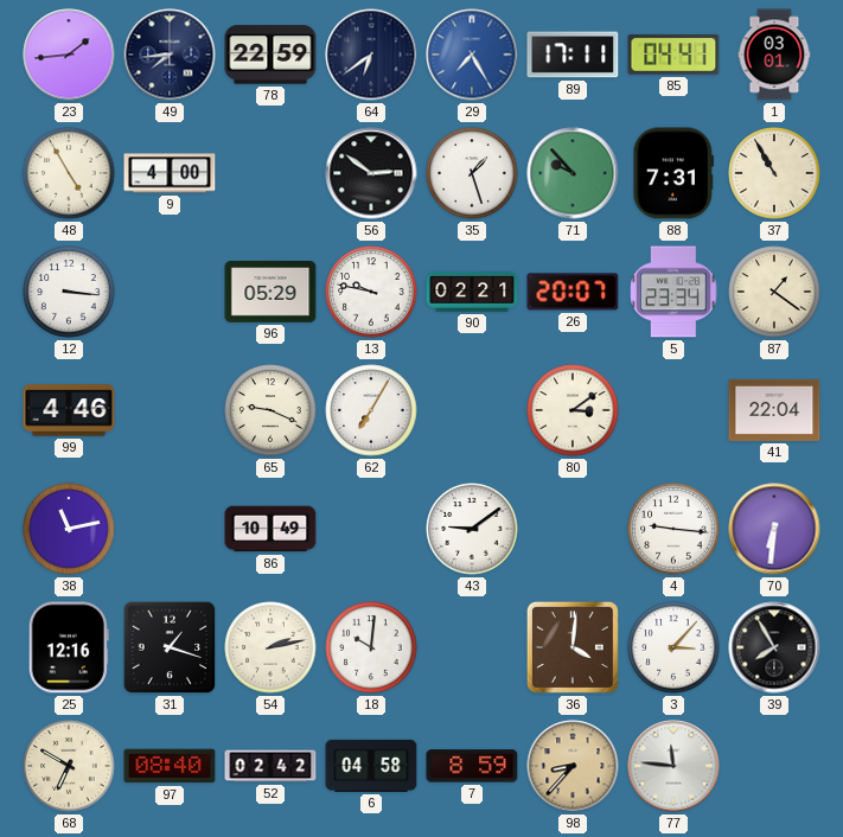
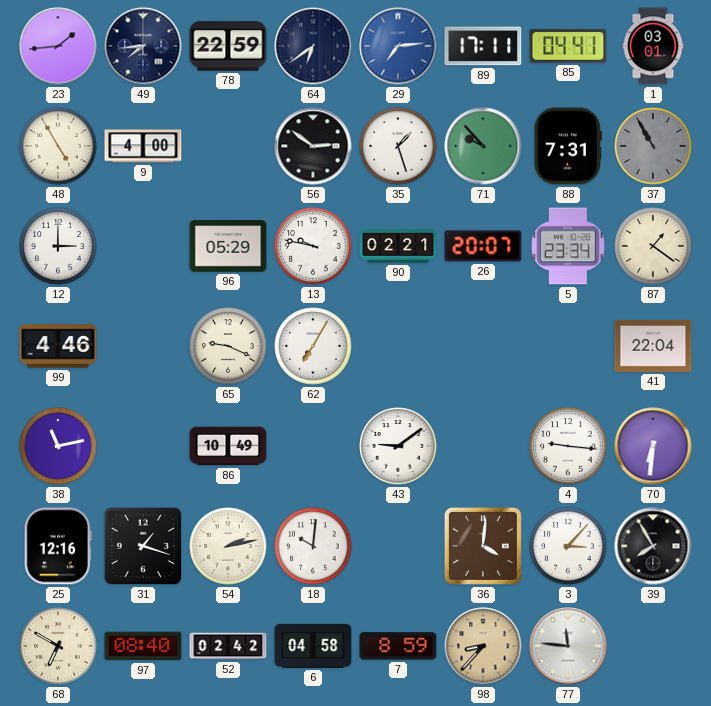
29: 7:25 -> 7:14
37 dial: cream -> grey
12: 3:16 -> 3:00
80: 3:09 -> none
